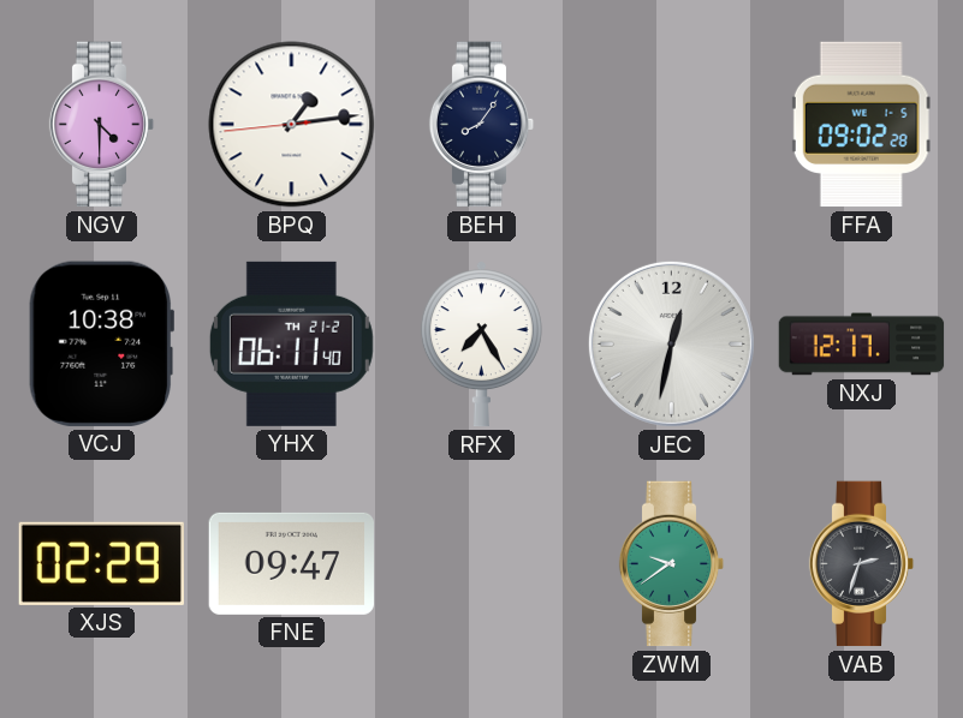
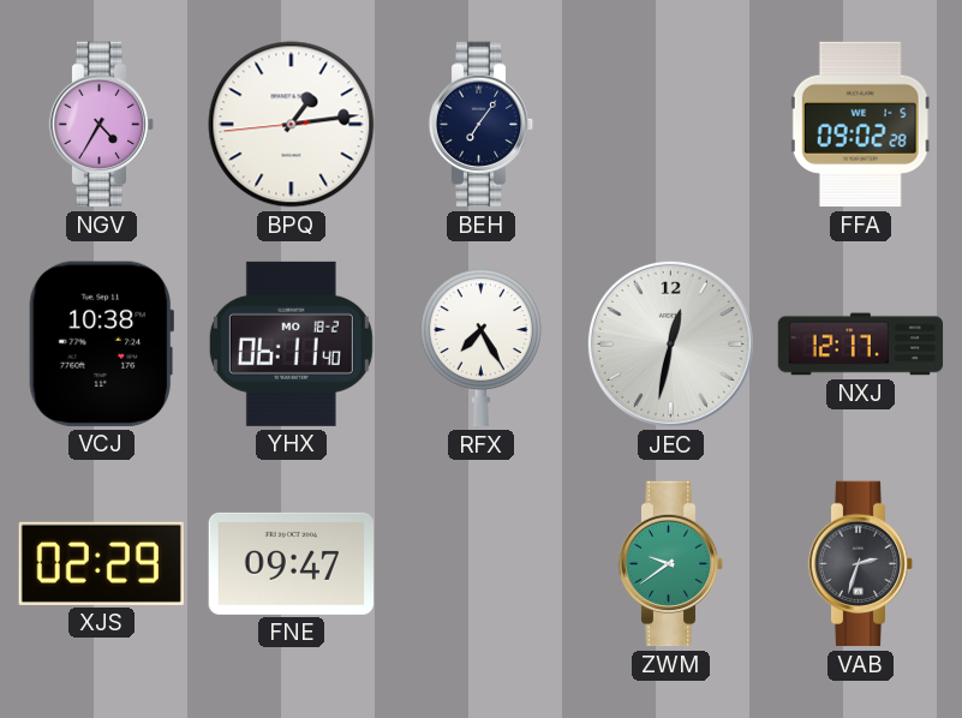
NGV: 4:30 -> 4:35
BEH: 8:06 -> 7:06
YHX date: TH 21-2 -> MO 18-2
